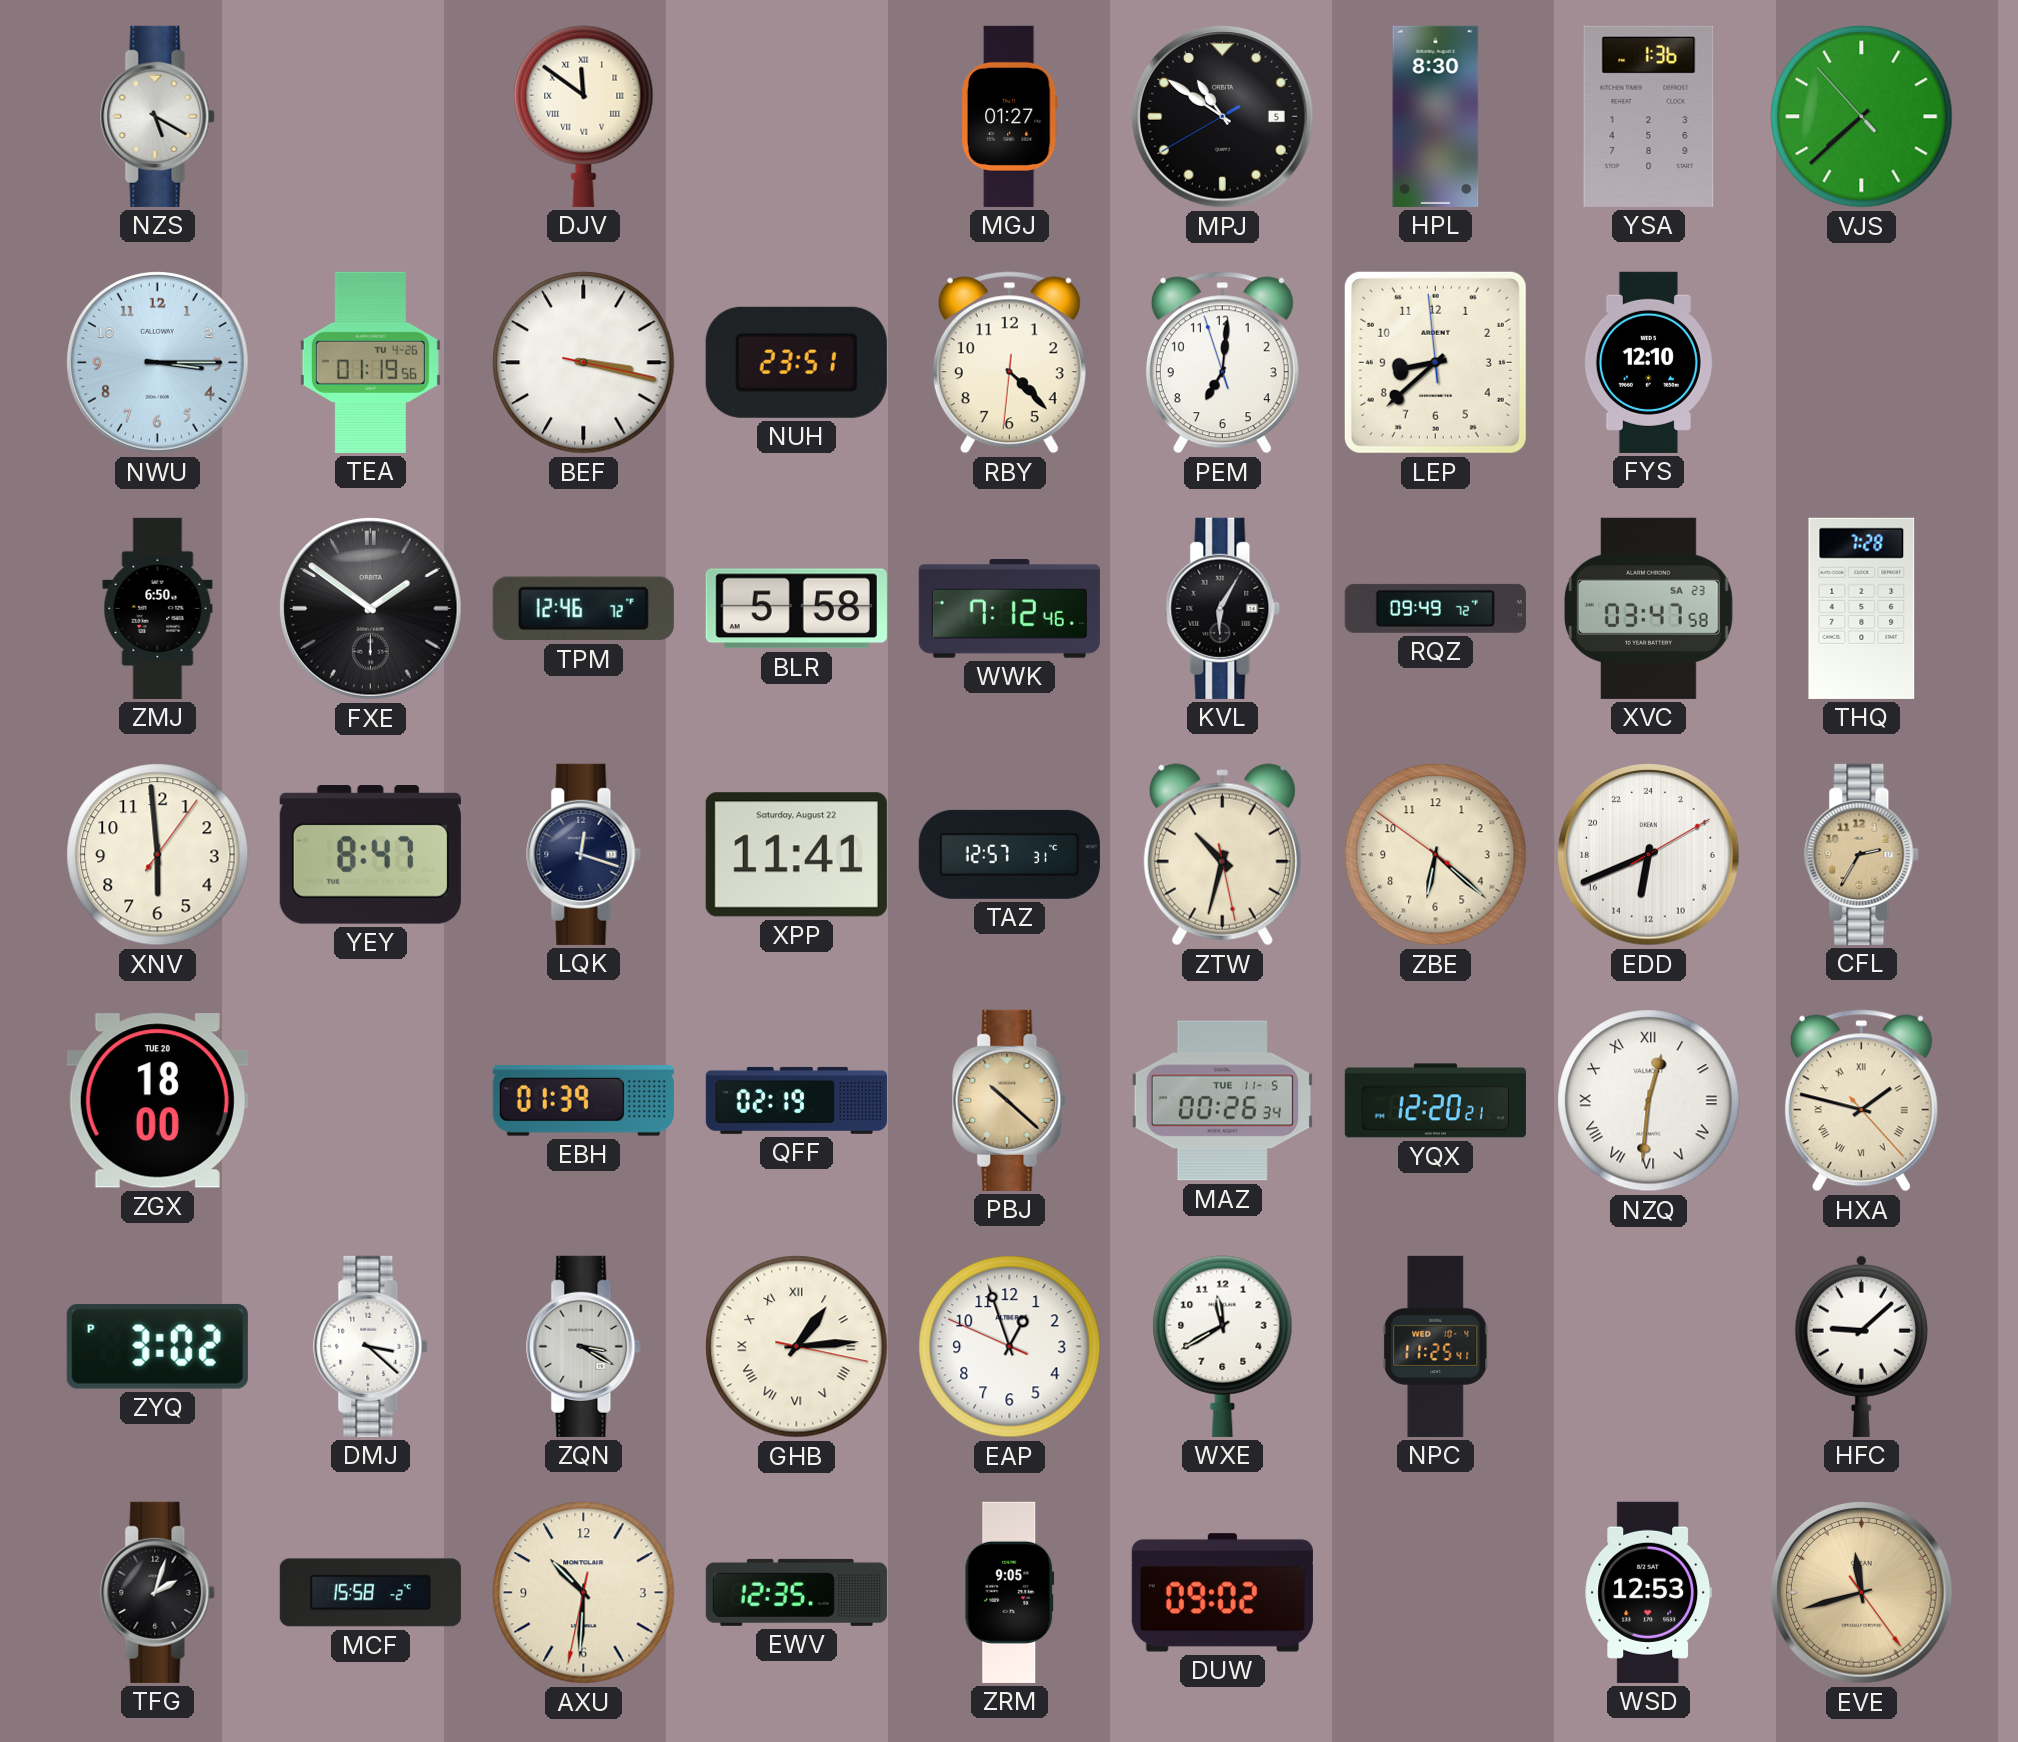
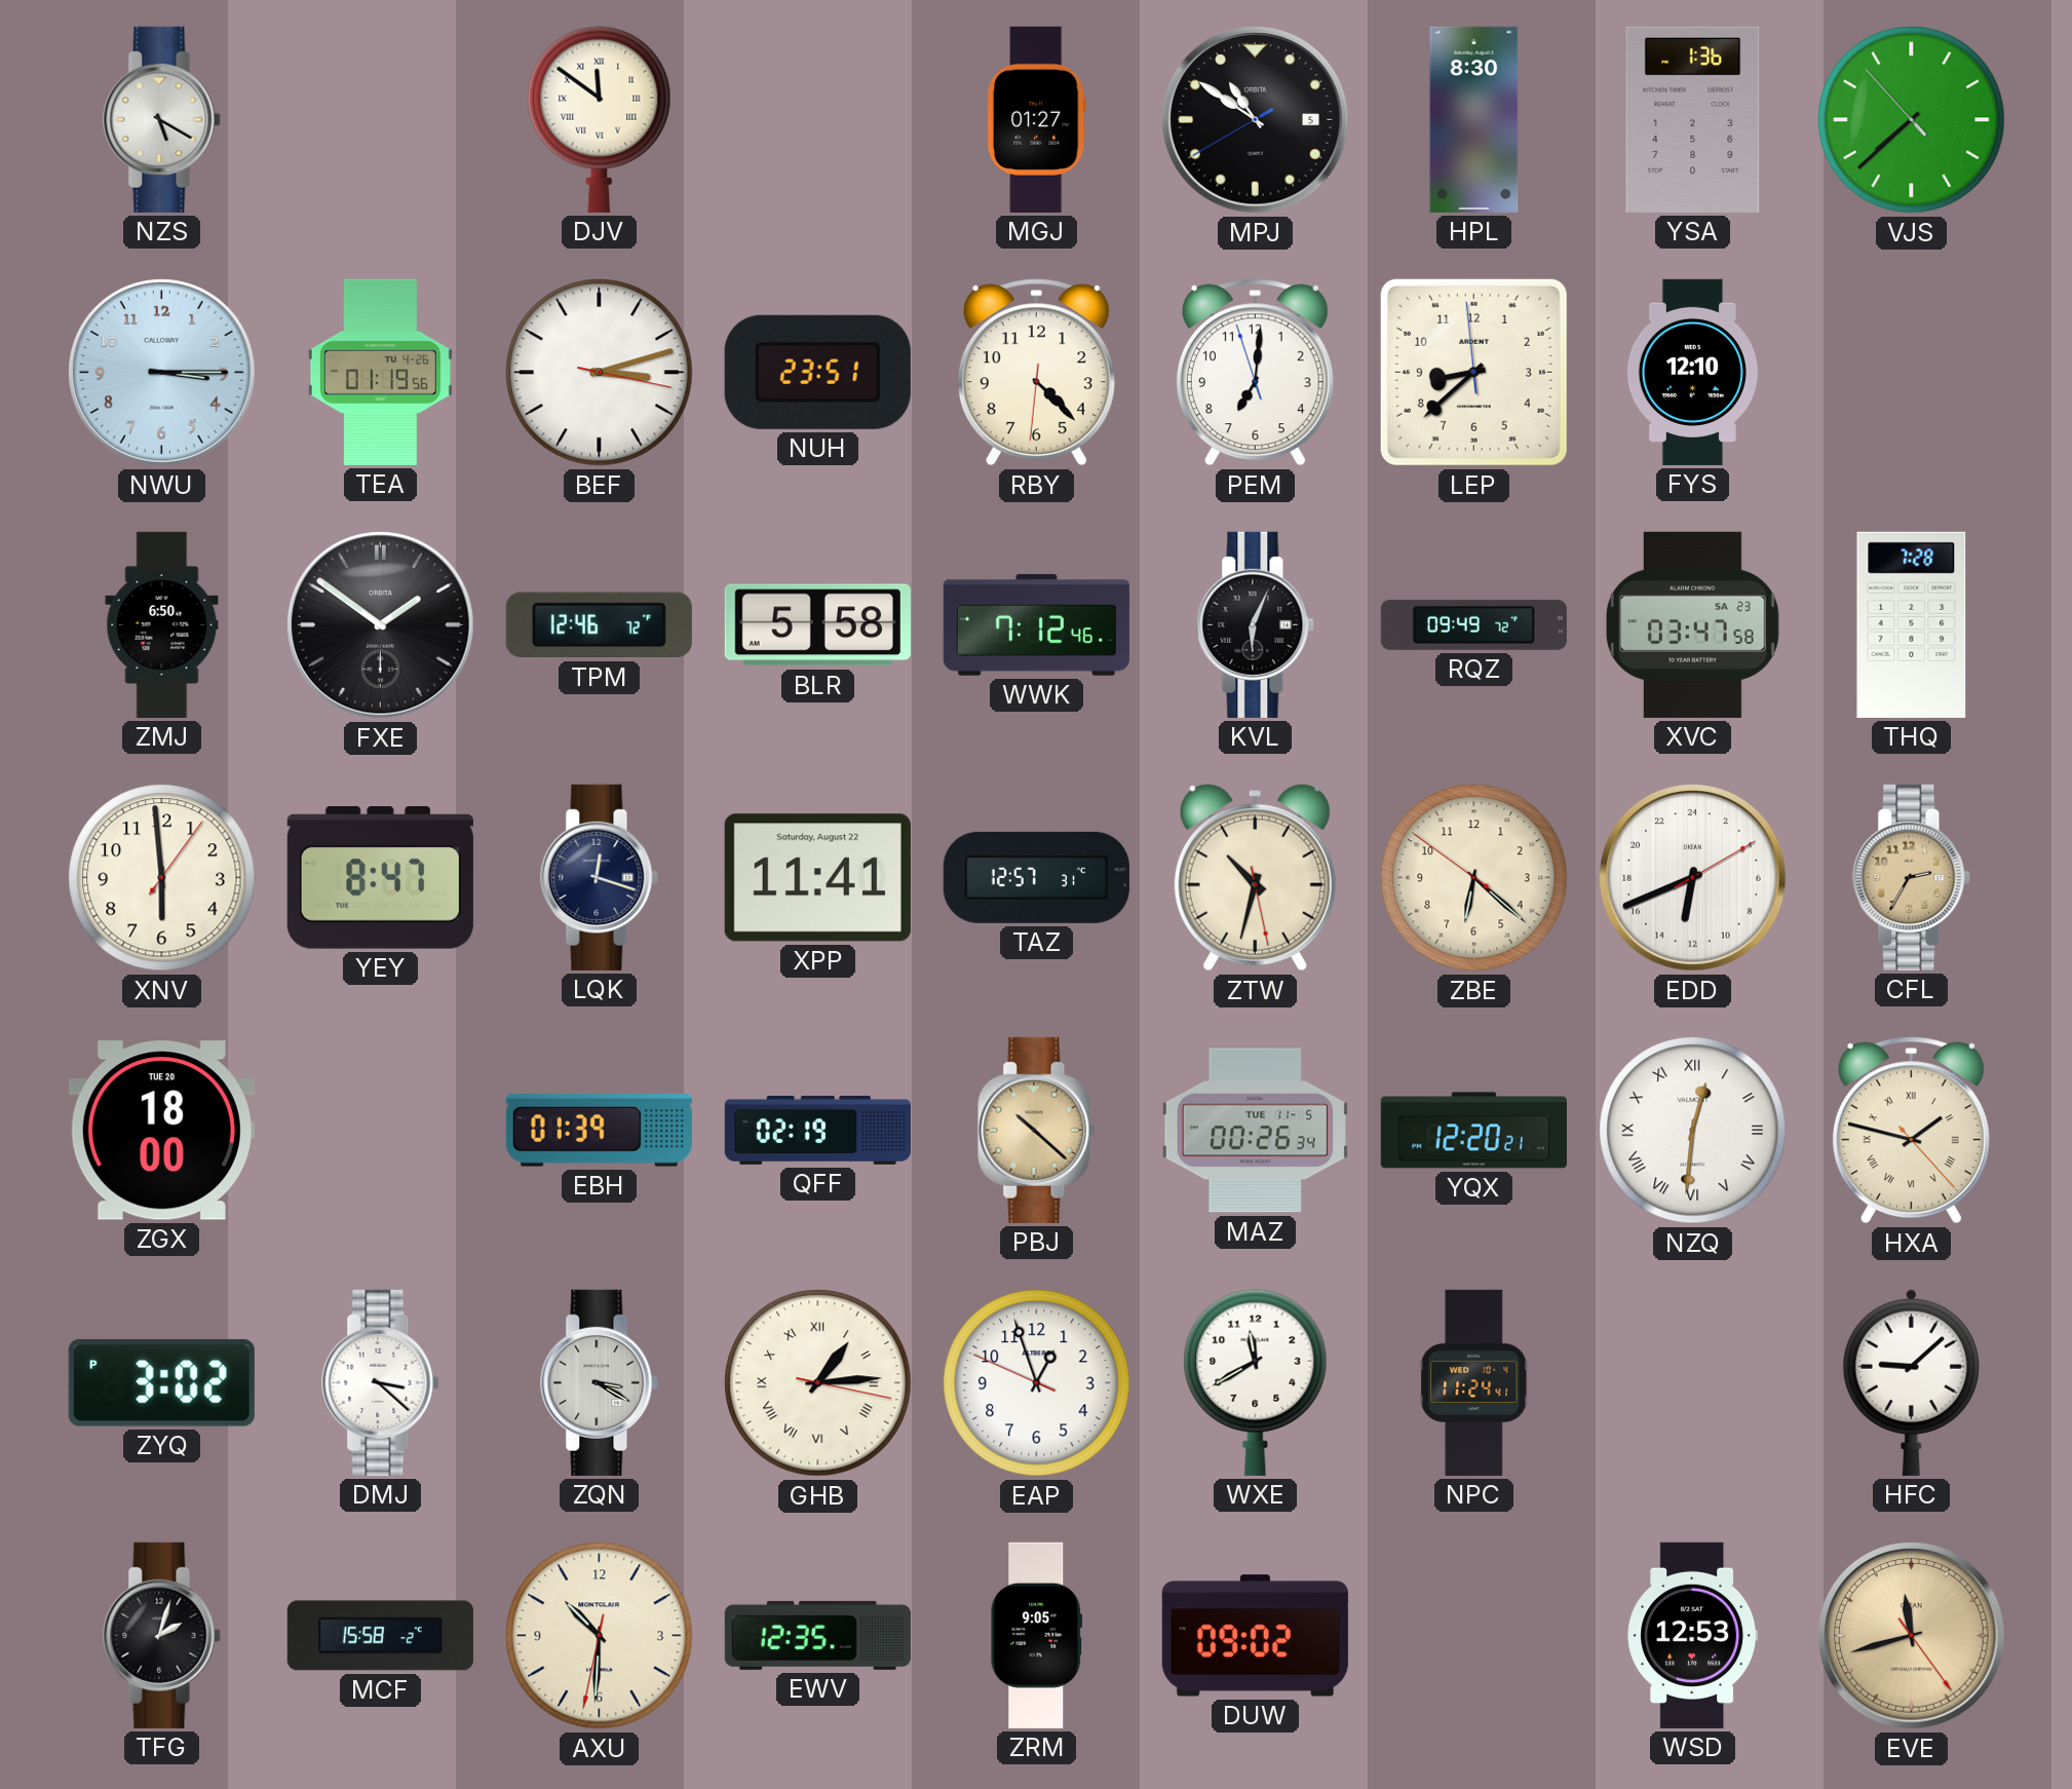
BEF: 3:17 -> 3:12
KVL: 6:05 -> 6:04
NPC: 11:25 -> 11:24
